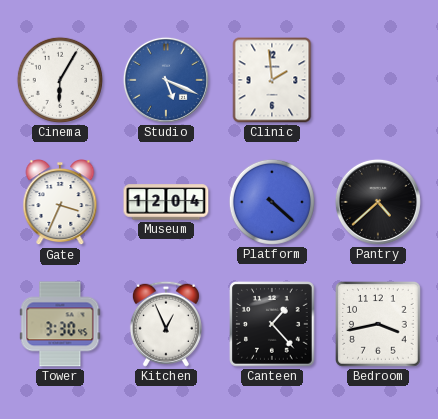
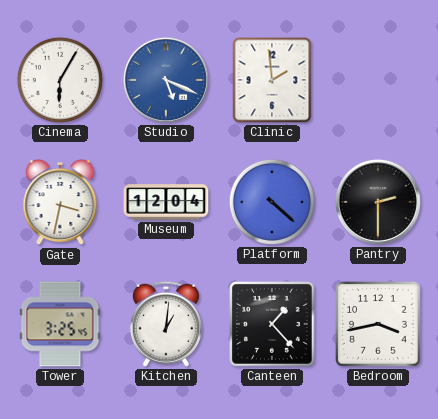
Gate: 3:34 -> 3:32
Pantry: 4:38 -> 2:30
Tower: 3:30 -> 3:25
Kitchen: 12:56 -> 1:01
